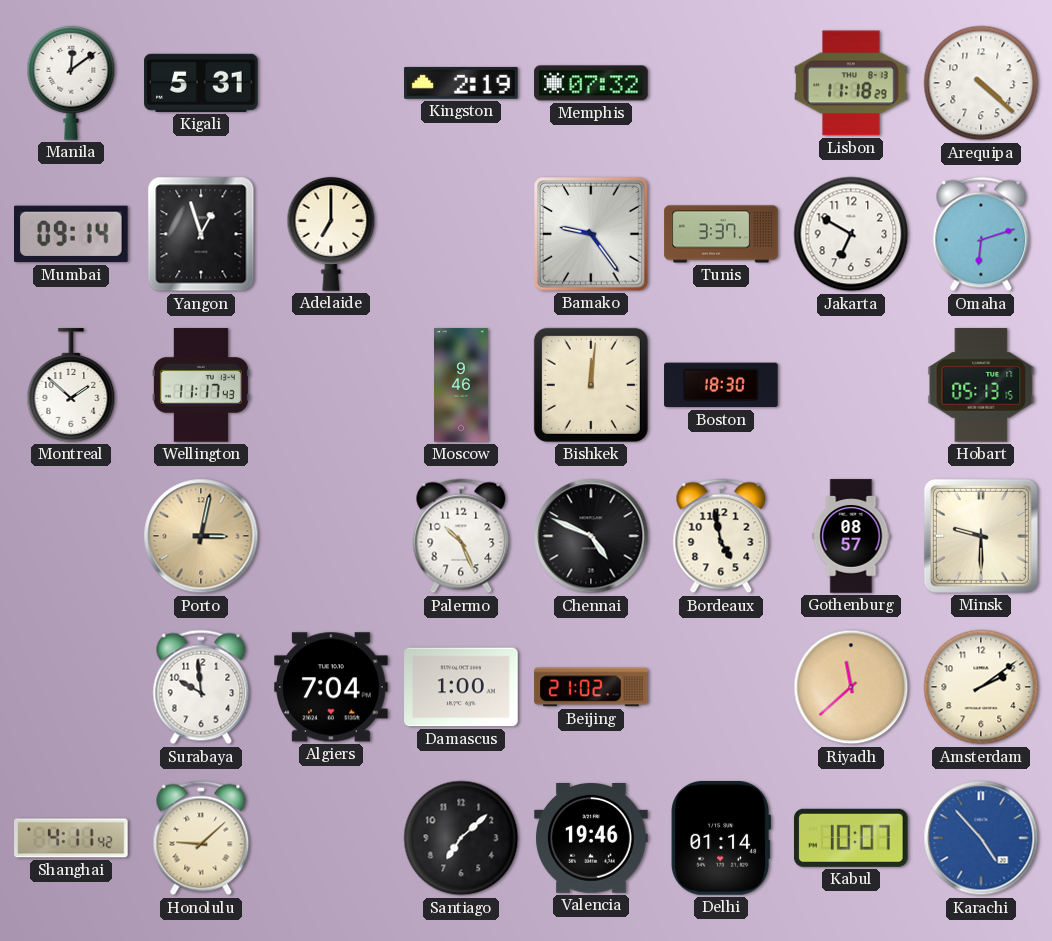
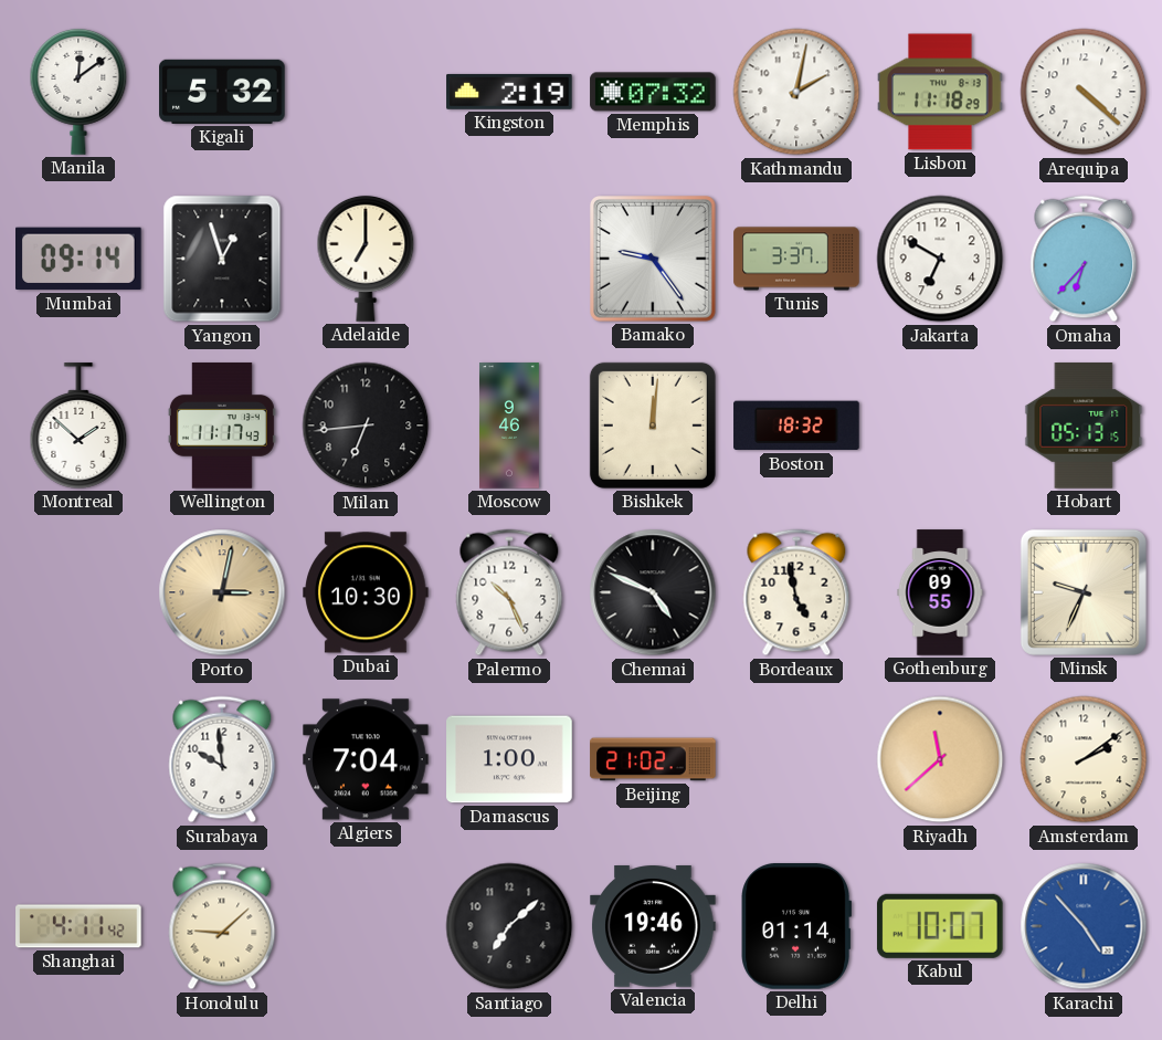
Kigali: 5:31 -> 5:32
Kathmandu: none -> 2:02
Omaha: 6:12 -> 6:37
Milan: none -> 6:44
Boston: 18:30 -> 18:32
Dubai: none -> 10:30
Gothenburg: 08:57 -> 09:55
Minsk: 9:30 -> 9:34
